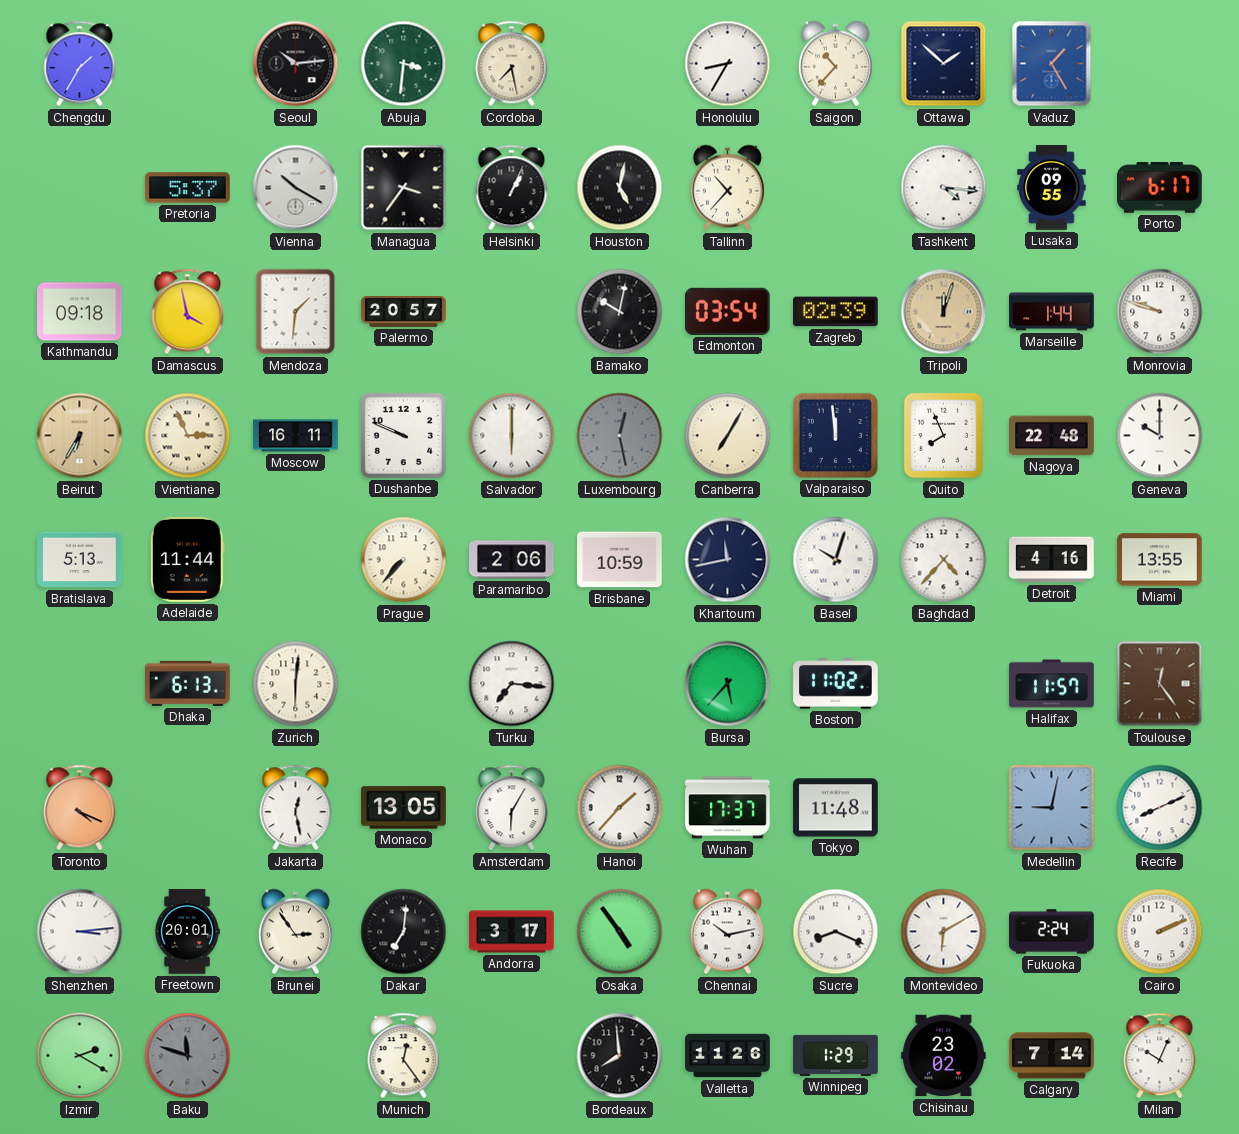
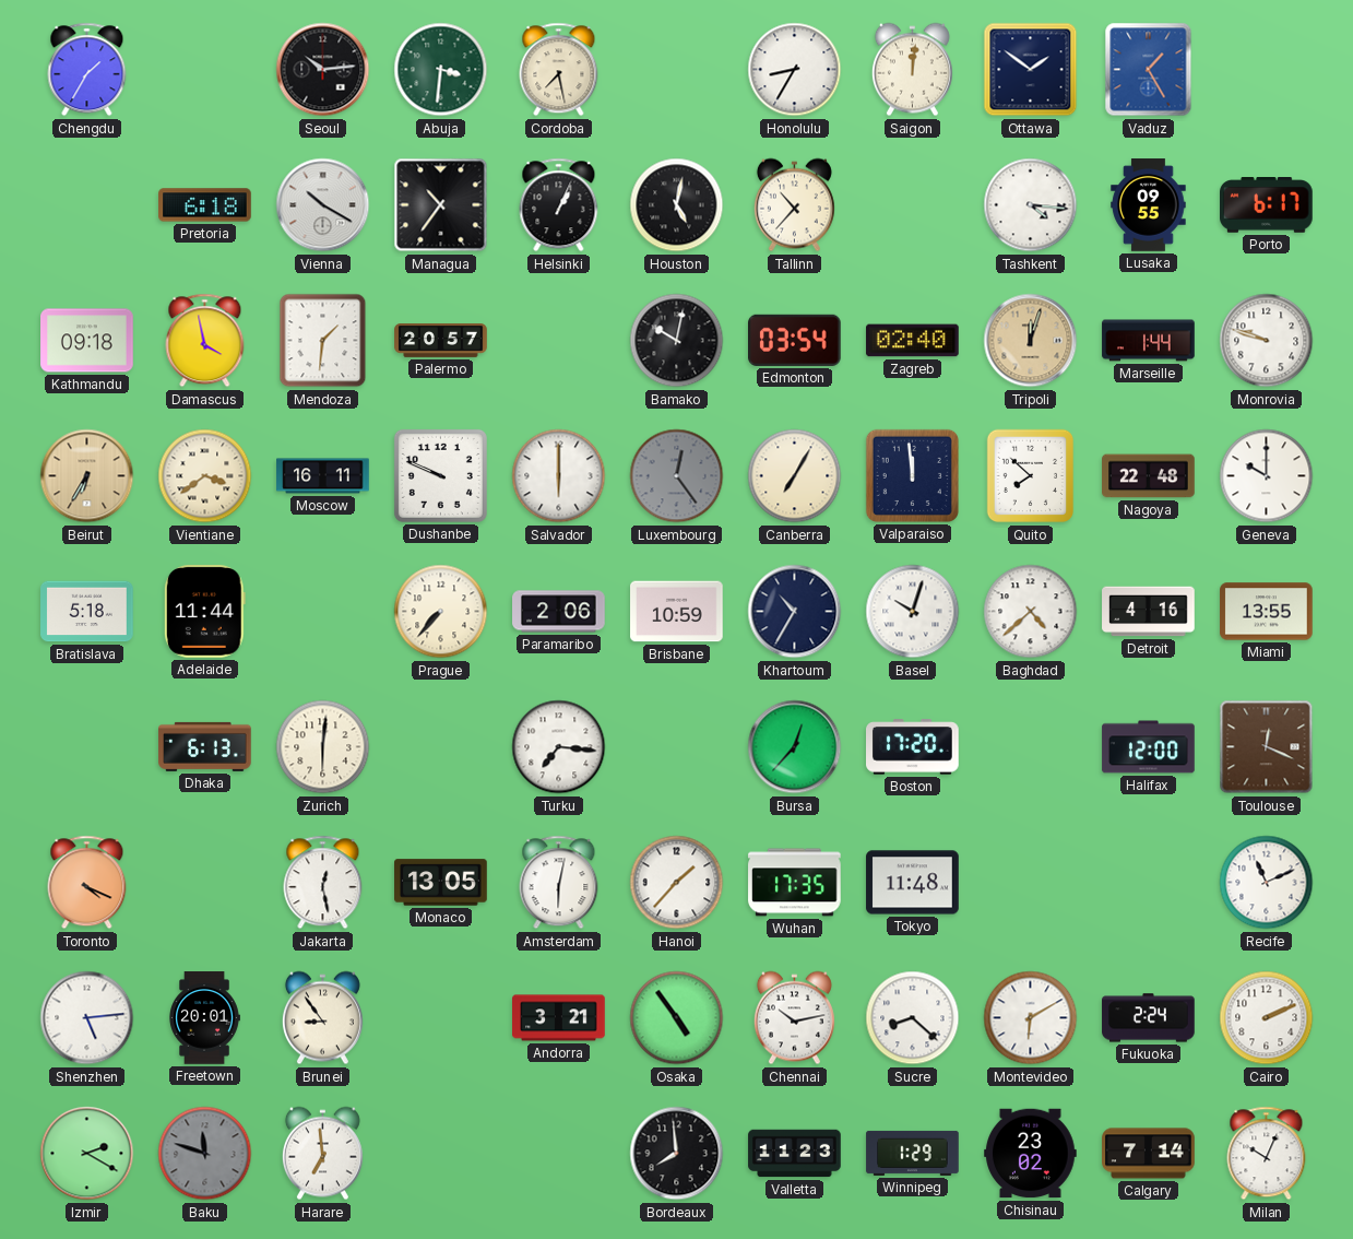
Saigon: 10:37 -> 12:01
Ottawa: 1:52 -> 1:51
Pretoria: 5:37 -> 6:18
Managua: 3:36 -> 10:36
Zagreb: 02:39 -> 02:40
Vientiane: 2:56 -> 3:39
Luxembourg: 12:28 -> 12:24
Quito: 7:56 -> 7:52
Bratislava: 5:13 -> 5:18
Khartoum: 11:43 -> 10:35
Baghdad: 4:37 -> 4:38
Bursa: 5:37 -> 12:37
Boston: 11:02 -> 17:20
Halifax: 11:57 -> 12:00
Toulouse: 12:24 -> 12:19
Amsterdam: 6:05 -> 6:02
Wuhan: 17:37 -> 17:35
Medellin: 9:02 -> none
Recife: 8:11 -> 11:11
Shenzhen: 3:14 -> 5:14
Brunei: 2:54 -> 8:54
Dakar: 7:01 -> none
Andorra: 3:17 -> 3:21
Sucre: 8:19 -> 8:22
Harare: none -> 6:59
Munich: 12:24 -> none
Valletta: 11:26 -> 11:23
